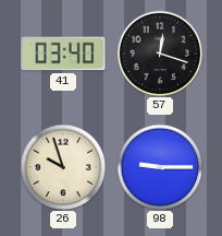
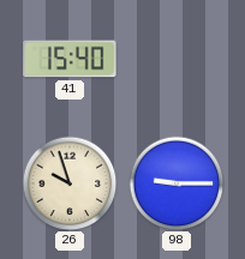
41: 03:40 -> 15:40
57: 12:18 -> none
